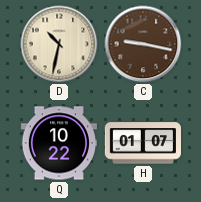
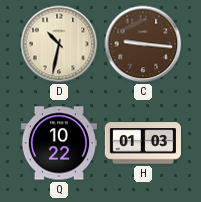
C: 9:17 -> 9:16
H: 01:07 -> 01:03
